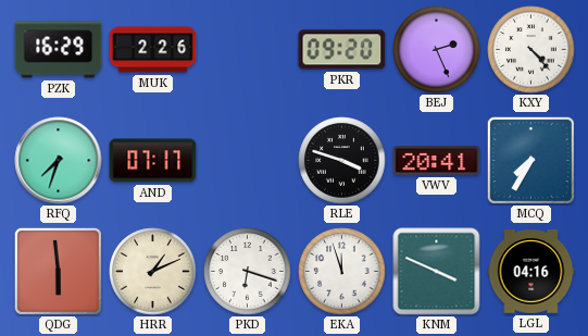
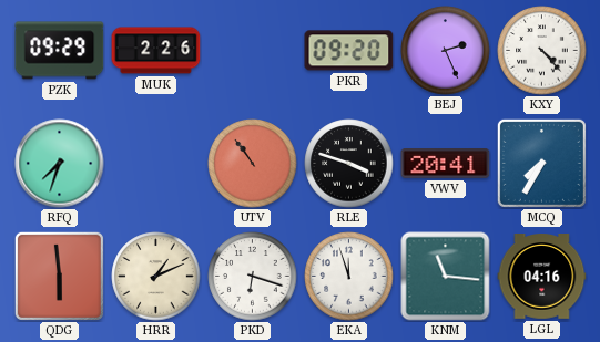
PZK: 16:29 -> 09:29
AND: 07:17 -> none
UTV: none -> 10:54
KNM: 3:49 -> 11:16
